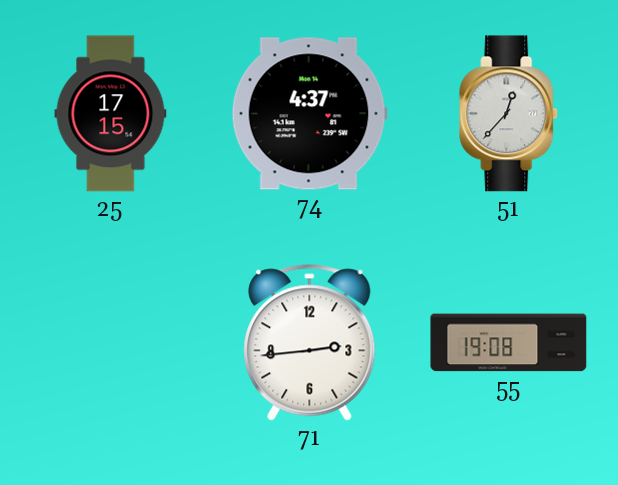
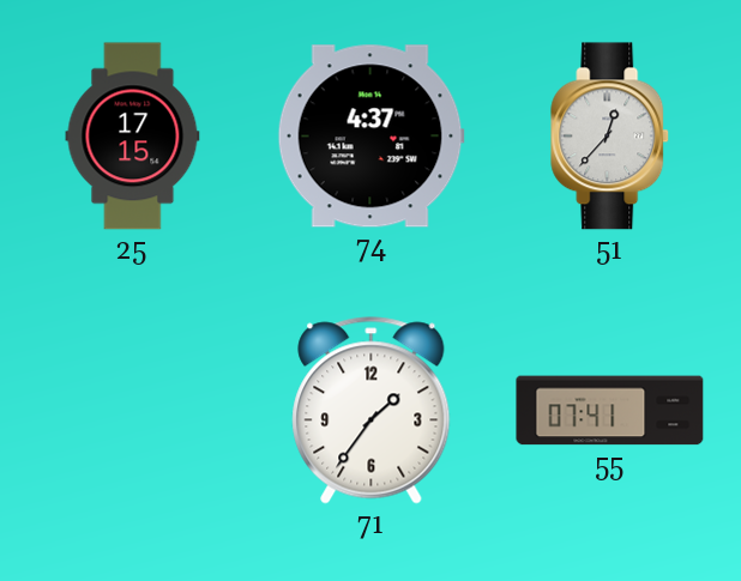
71: 2:44 -> 1:36
55: 19:08 -> 07:41
